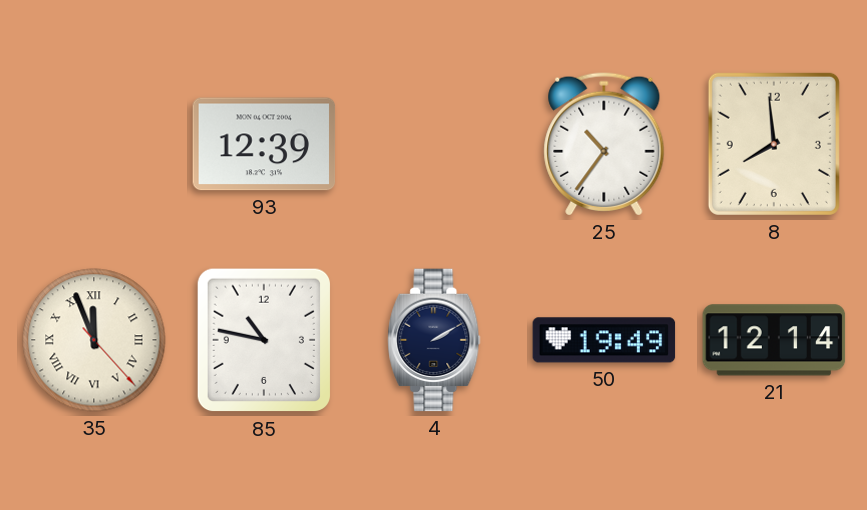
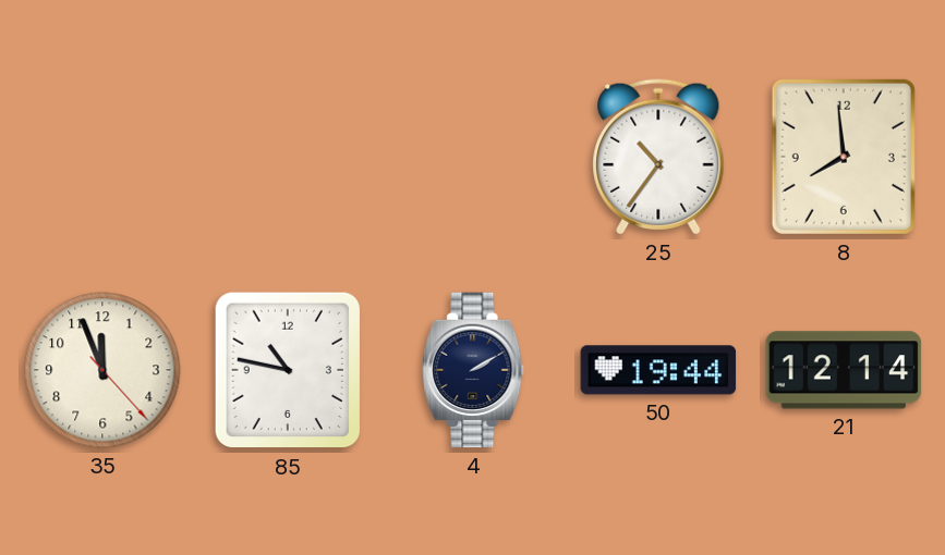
93: 12:39 -> none
35 numerals: Roman -> Arabic
50: 19:49 -> 19:44
